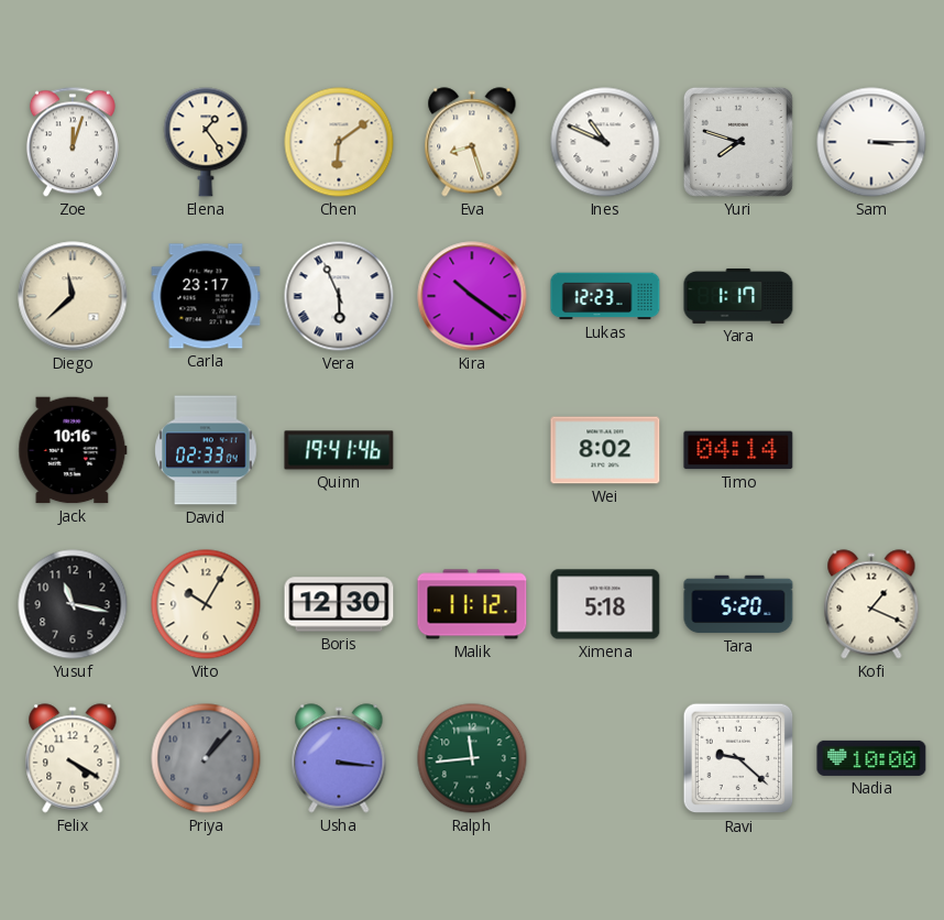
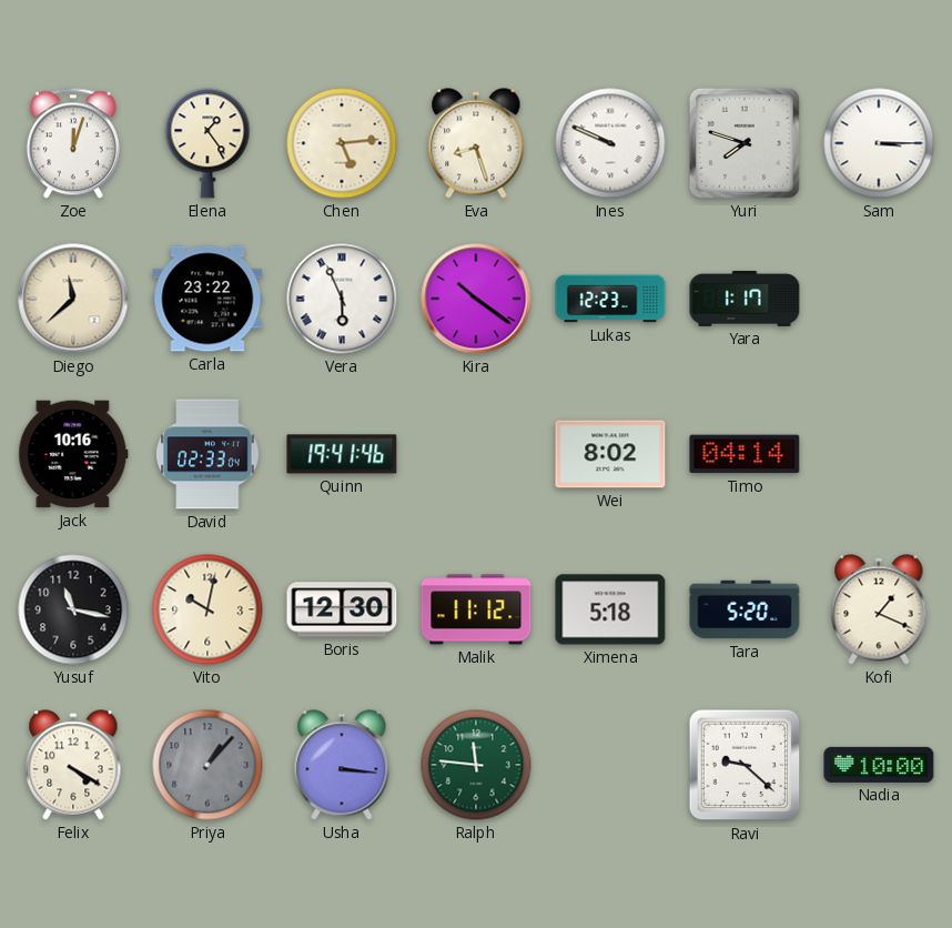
Chen: 6:09 -> 5:14
Ines: 10:49 -> 9:49
Carla: 23:17 -> 23:22
Vito: 10:05 -> 10:02
Ralph: 11:44 -> 11:46
